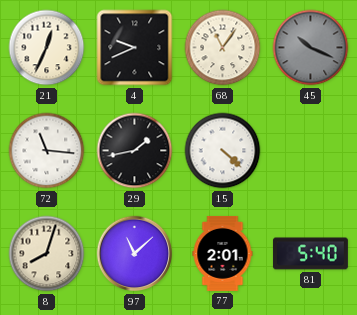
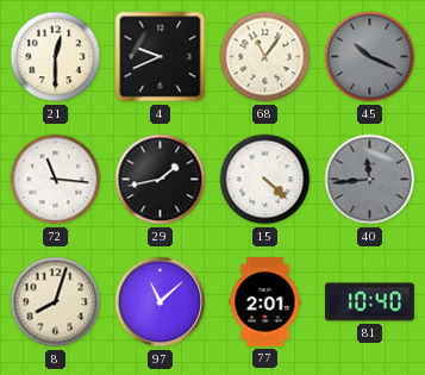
21: 12:34 -> 12:30
40: none -> 11:44
81: 5:40 -> 10:40
